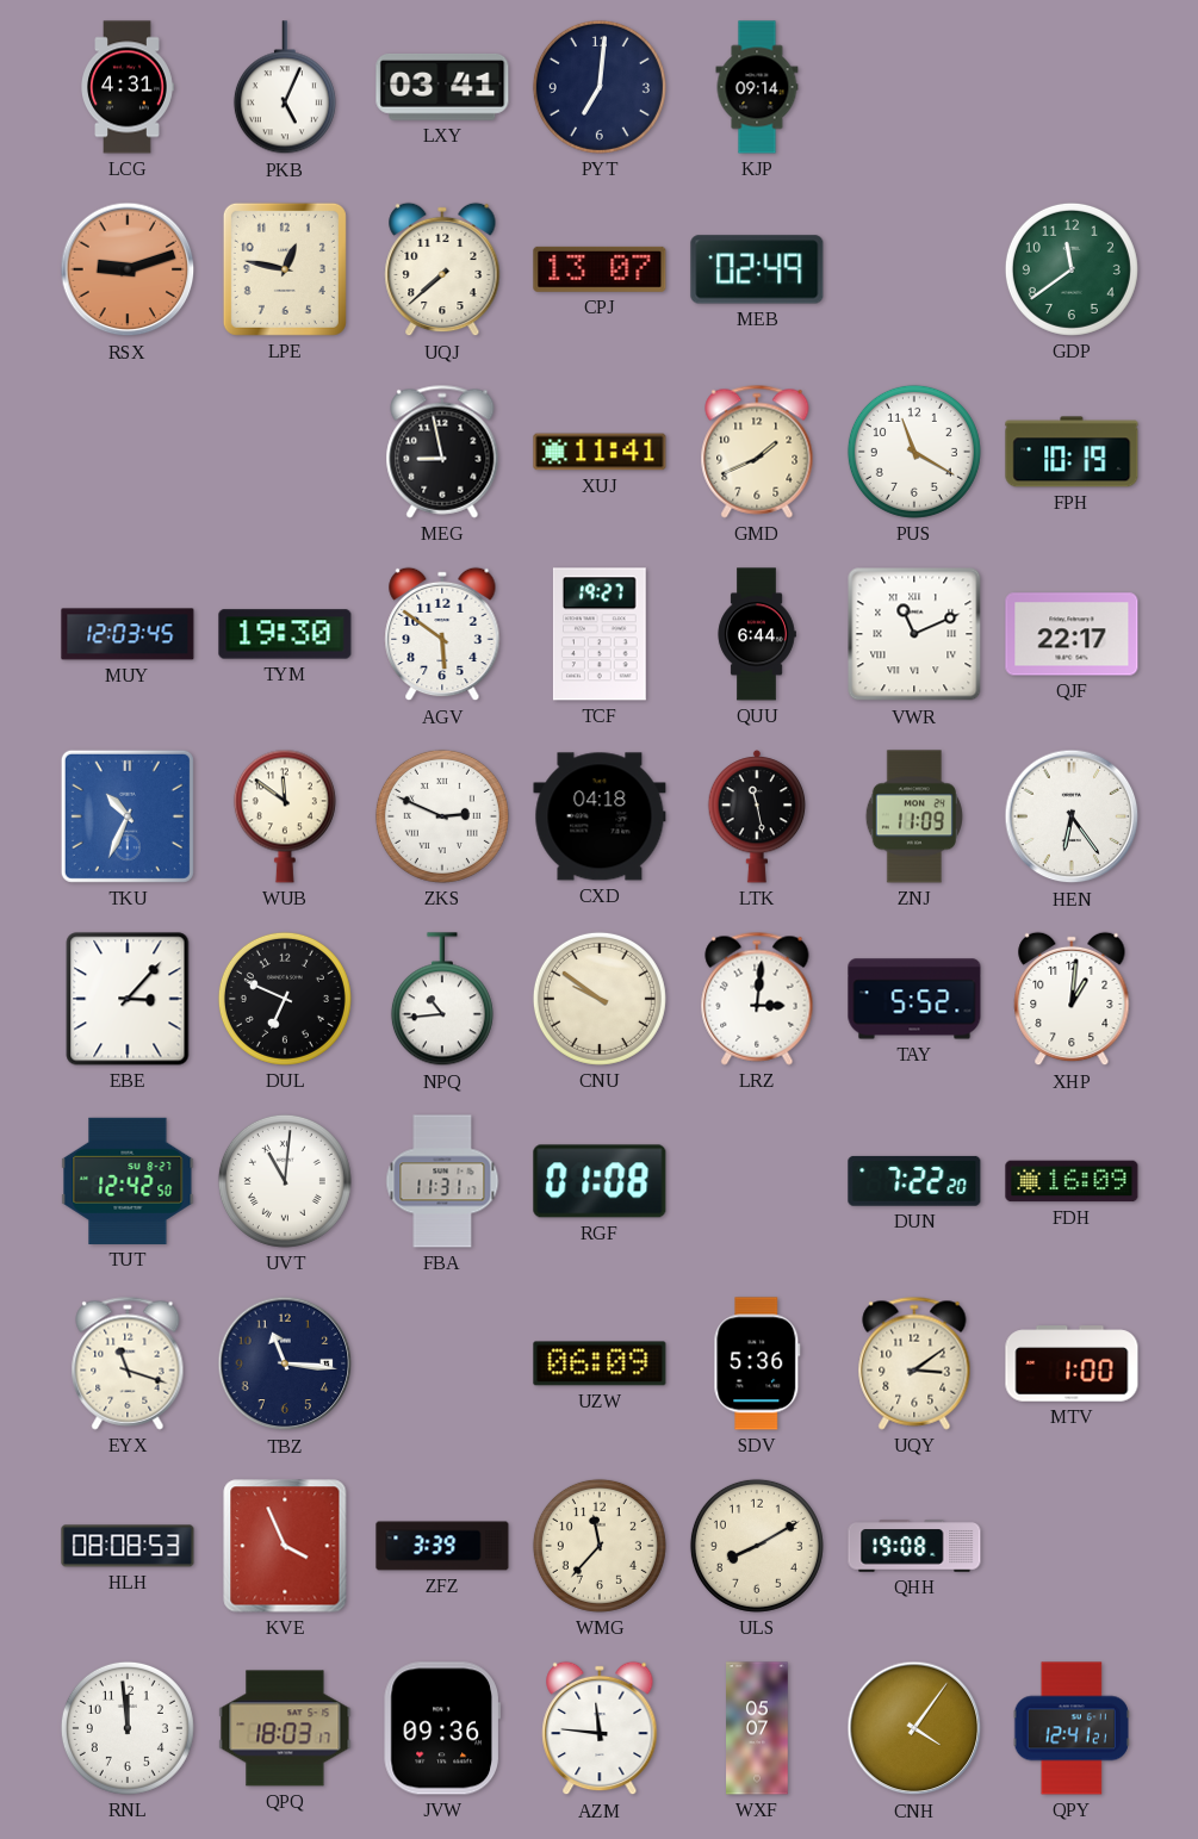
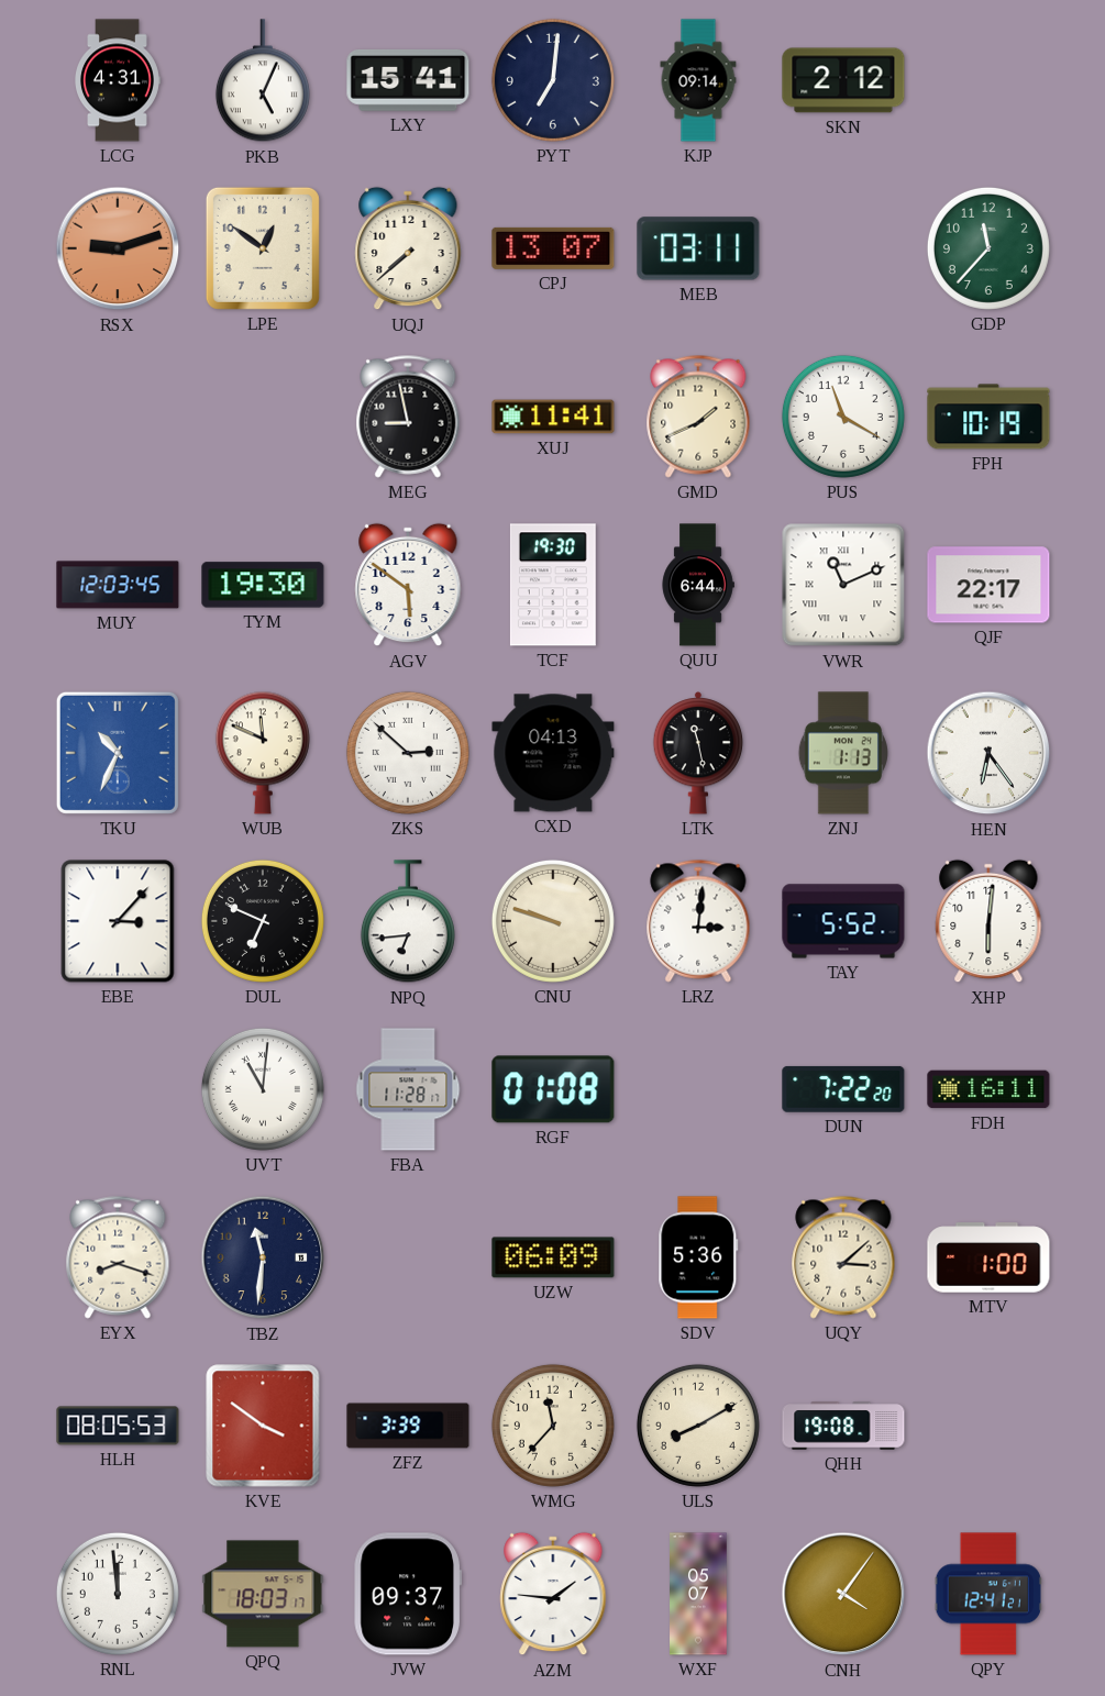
LXY: 03:41 -> 15:41
SKN: none -> 2:12
LPE: 12:47 -> 12:51
MEB: 02:49 -> 03:11
GDP: 11:39 -> 11:37
TCF: 19:27 -> 19:30
WUB: 11:51 -> 11:49
ZKS: 2:49 -> 2:52
CXD: 04:18 -> 04:13
ZNJ: 11:09 -> 1:13
NPQ: 10:44 -> 6:44
CNU: 9:51 -> 9:48
XHP: 1:01 -> 6:01
TUT: 12:42 -> none
FBA: 11:31 -> 11:28
FDH: 16:09 -> 16:11
EYX: 11:18 -> 8:18
TBZ: 11:16 -> 11:31
UQY: 3:09 -> 3:08
HLH: 08:08 -> 08:05
KVE: 3:56 -> 3:51
JVW: 09:36 -> 09:37
AZM: 11:46 -> 1:46
